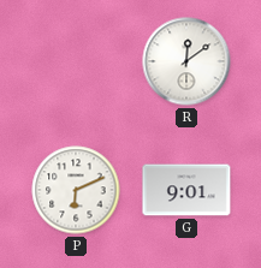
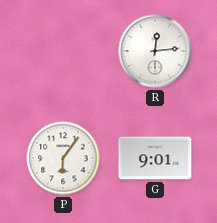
R: 12:09 -> 12:14
P: 6:11 -> 6:06
